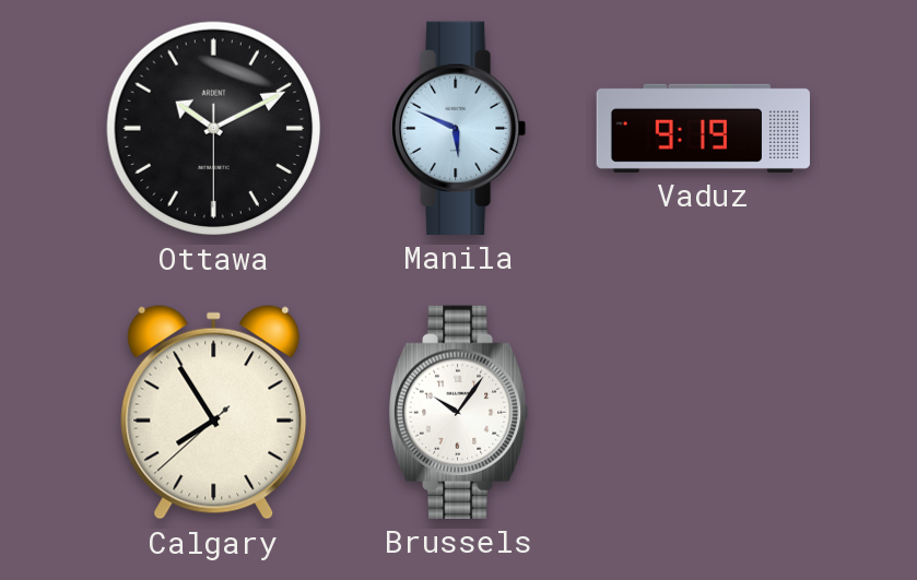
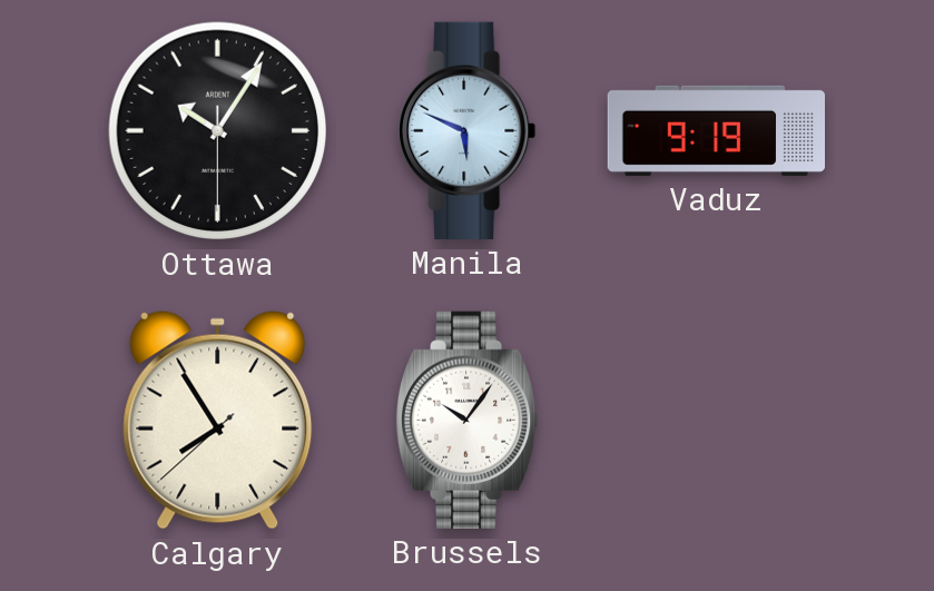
Ottawa: 10:10 -> 10:05
